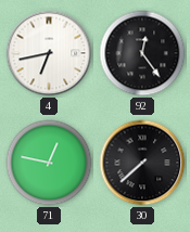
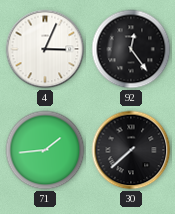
4: 6:43 -> 3:04
71: 12:47 -> 1:44
